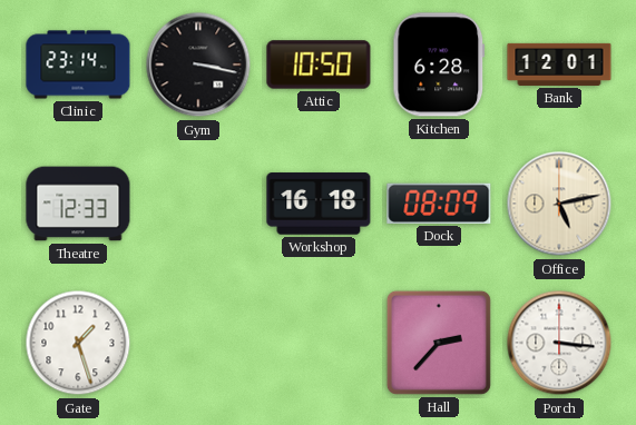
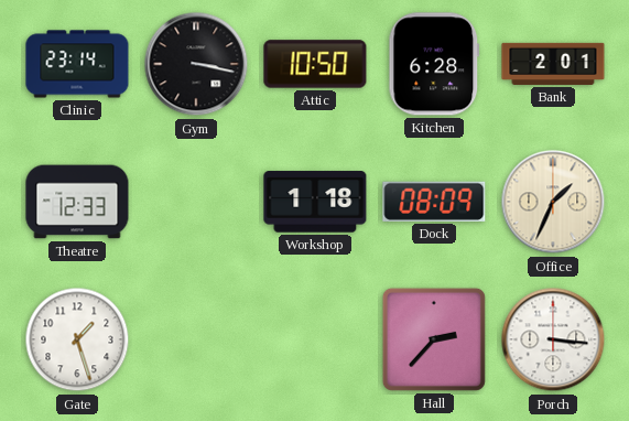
Bank: 12:01 -> 2:01
Workshop: 16:18 -> 1:18
Office: 5:13 -> 1:34
